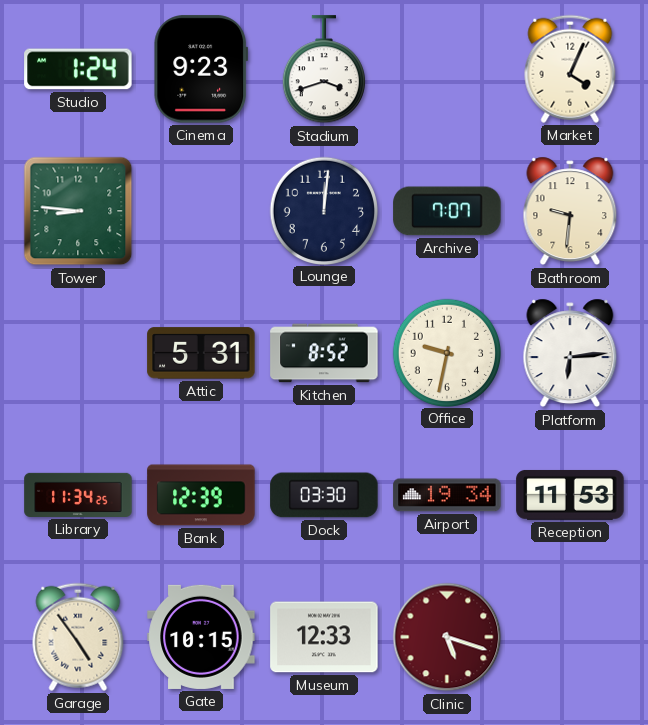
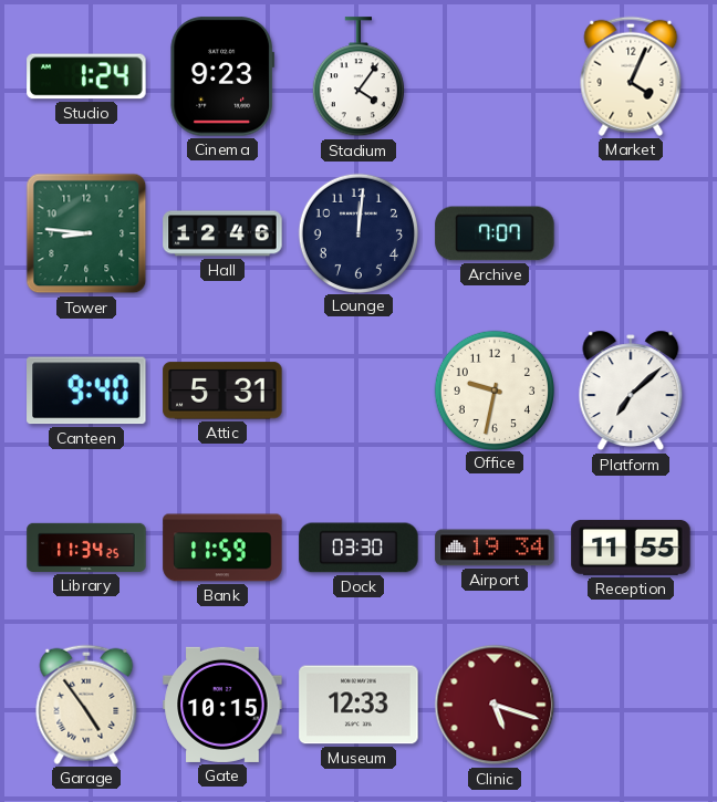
Stadium: 3:42 -> 4:06
Hall: none -> 12:46
Bathroom: 9:31 -> none
Canteen: none -> 9:40
Kitchen: 8:52 -> none
Platform: 6:14 -> 7:08
Bank: 12:39 -> 11:59
Reception: 11:53 -> 11:55
